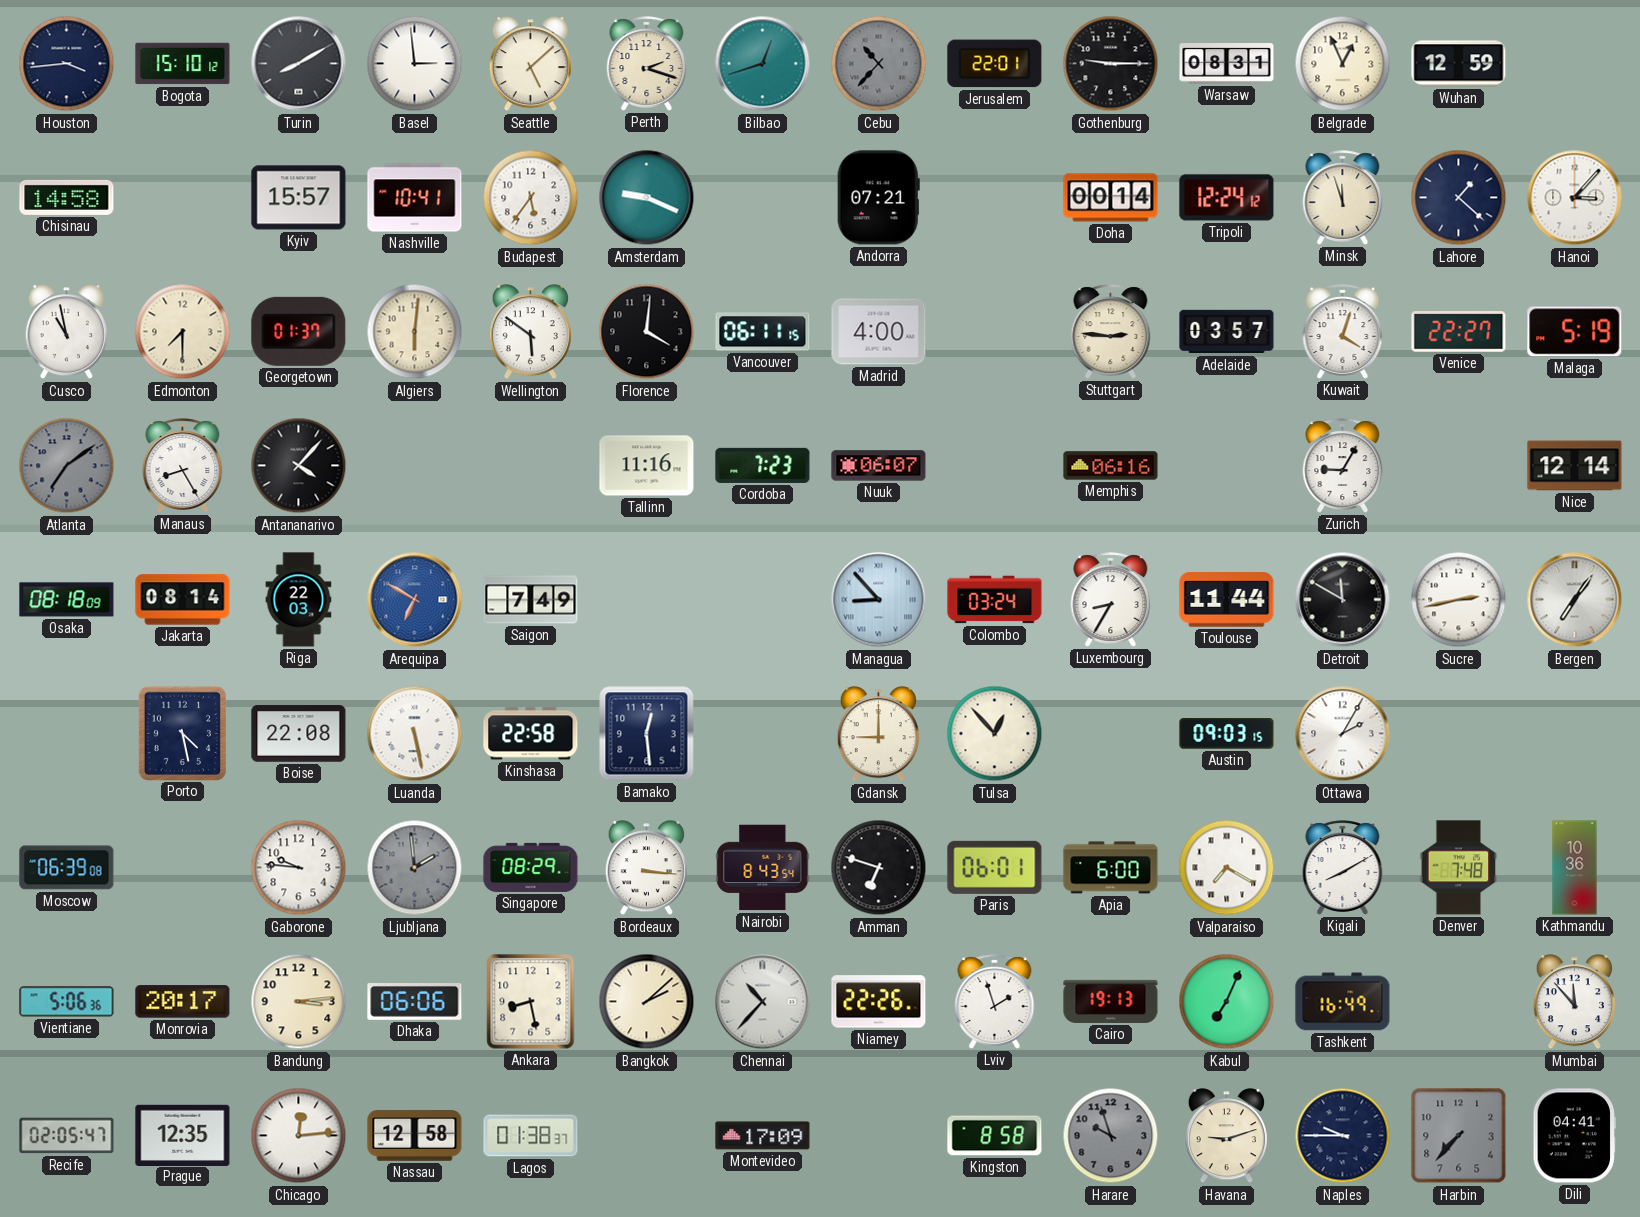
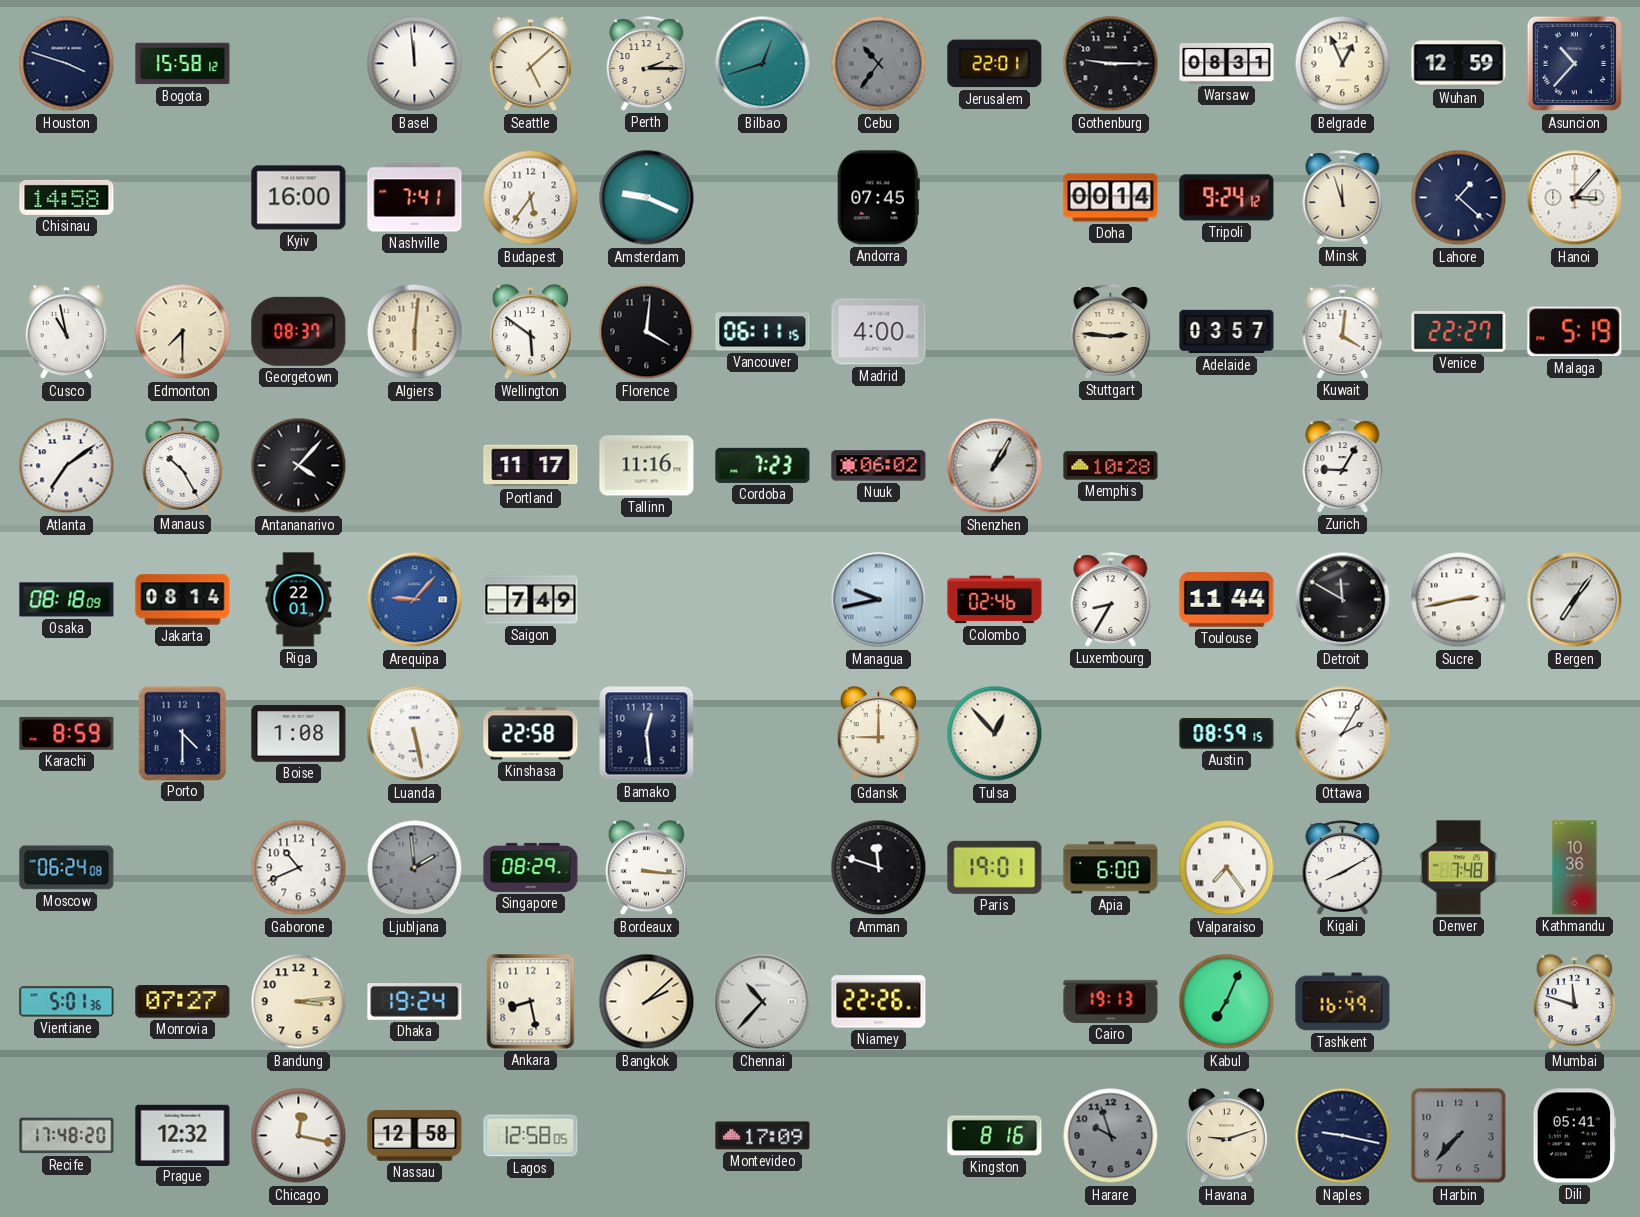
Houston: 3:44 -> 3:48
Bogota: 15:10 -> 15:58
Turin: 8:10 -> none
Basel: 2:59 -> 11:59
Perth: 2:18 -> 2:15
Cebu: 10:37 -> 10:36
Asuncion: none -> 10:37
Kyiv: 15:57 -> 16:00
Nashville: 10:41 -> 7:41
Andorra: 07:21 -> 07:45
Tripoli: 12:24 -> 9:24
Georgetown: 01:37 -> 08:37
Kuwait: 4:03 -> 4:01
Atlanta dial: grey -> white
Manaus: 8:25 -> 10:25
Portland: none -> 11:17
Nuuk: 06:07 -> 06:02
Shenzhen: none -> 1:05
Memphis: 06:16 -> 10:28
Nice: 12:14 -> none
Riga: 22:03 -> 22:01
Arequipa: 6:50 -> 9:07
Managua: 8:53 -> 9:43
Colombo: 03:24 -> 02:46
Karachi: none -> 8:59
Porto: 4:28 -> 4:30
Boise: 22:08 -> 1:08
Austin: 09:03 -> 08:59
Moscow: 06:39 -> 06:24
Gaborone: 9:46 -> 10:41
Nairobi: 8:43 -> none
Amman: 6:48 -> 11:48
Paris: 06:01 -> 19:01
Valparaiso: 7:20 -> 7:24
Vientiane: 5:06 -> 5:01
Monrovia: 20:17 -> 07:27
Dhaka: 06:06 -> 19:24
Lviv: 1:57 -> none
Mumbai: 11:53 -> 11:48
Recife: 02:05 -> 17:48
Prague: 12:35 -> 12:32
Chicago: 12:14 -> 12:17
Lagos: 01:38 -> 12:58
Kingston: 8:58 -> 8:16
Naples: 9:45 -> 9:17
Dili: 04:41 -> 05:41
